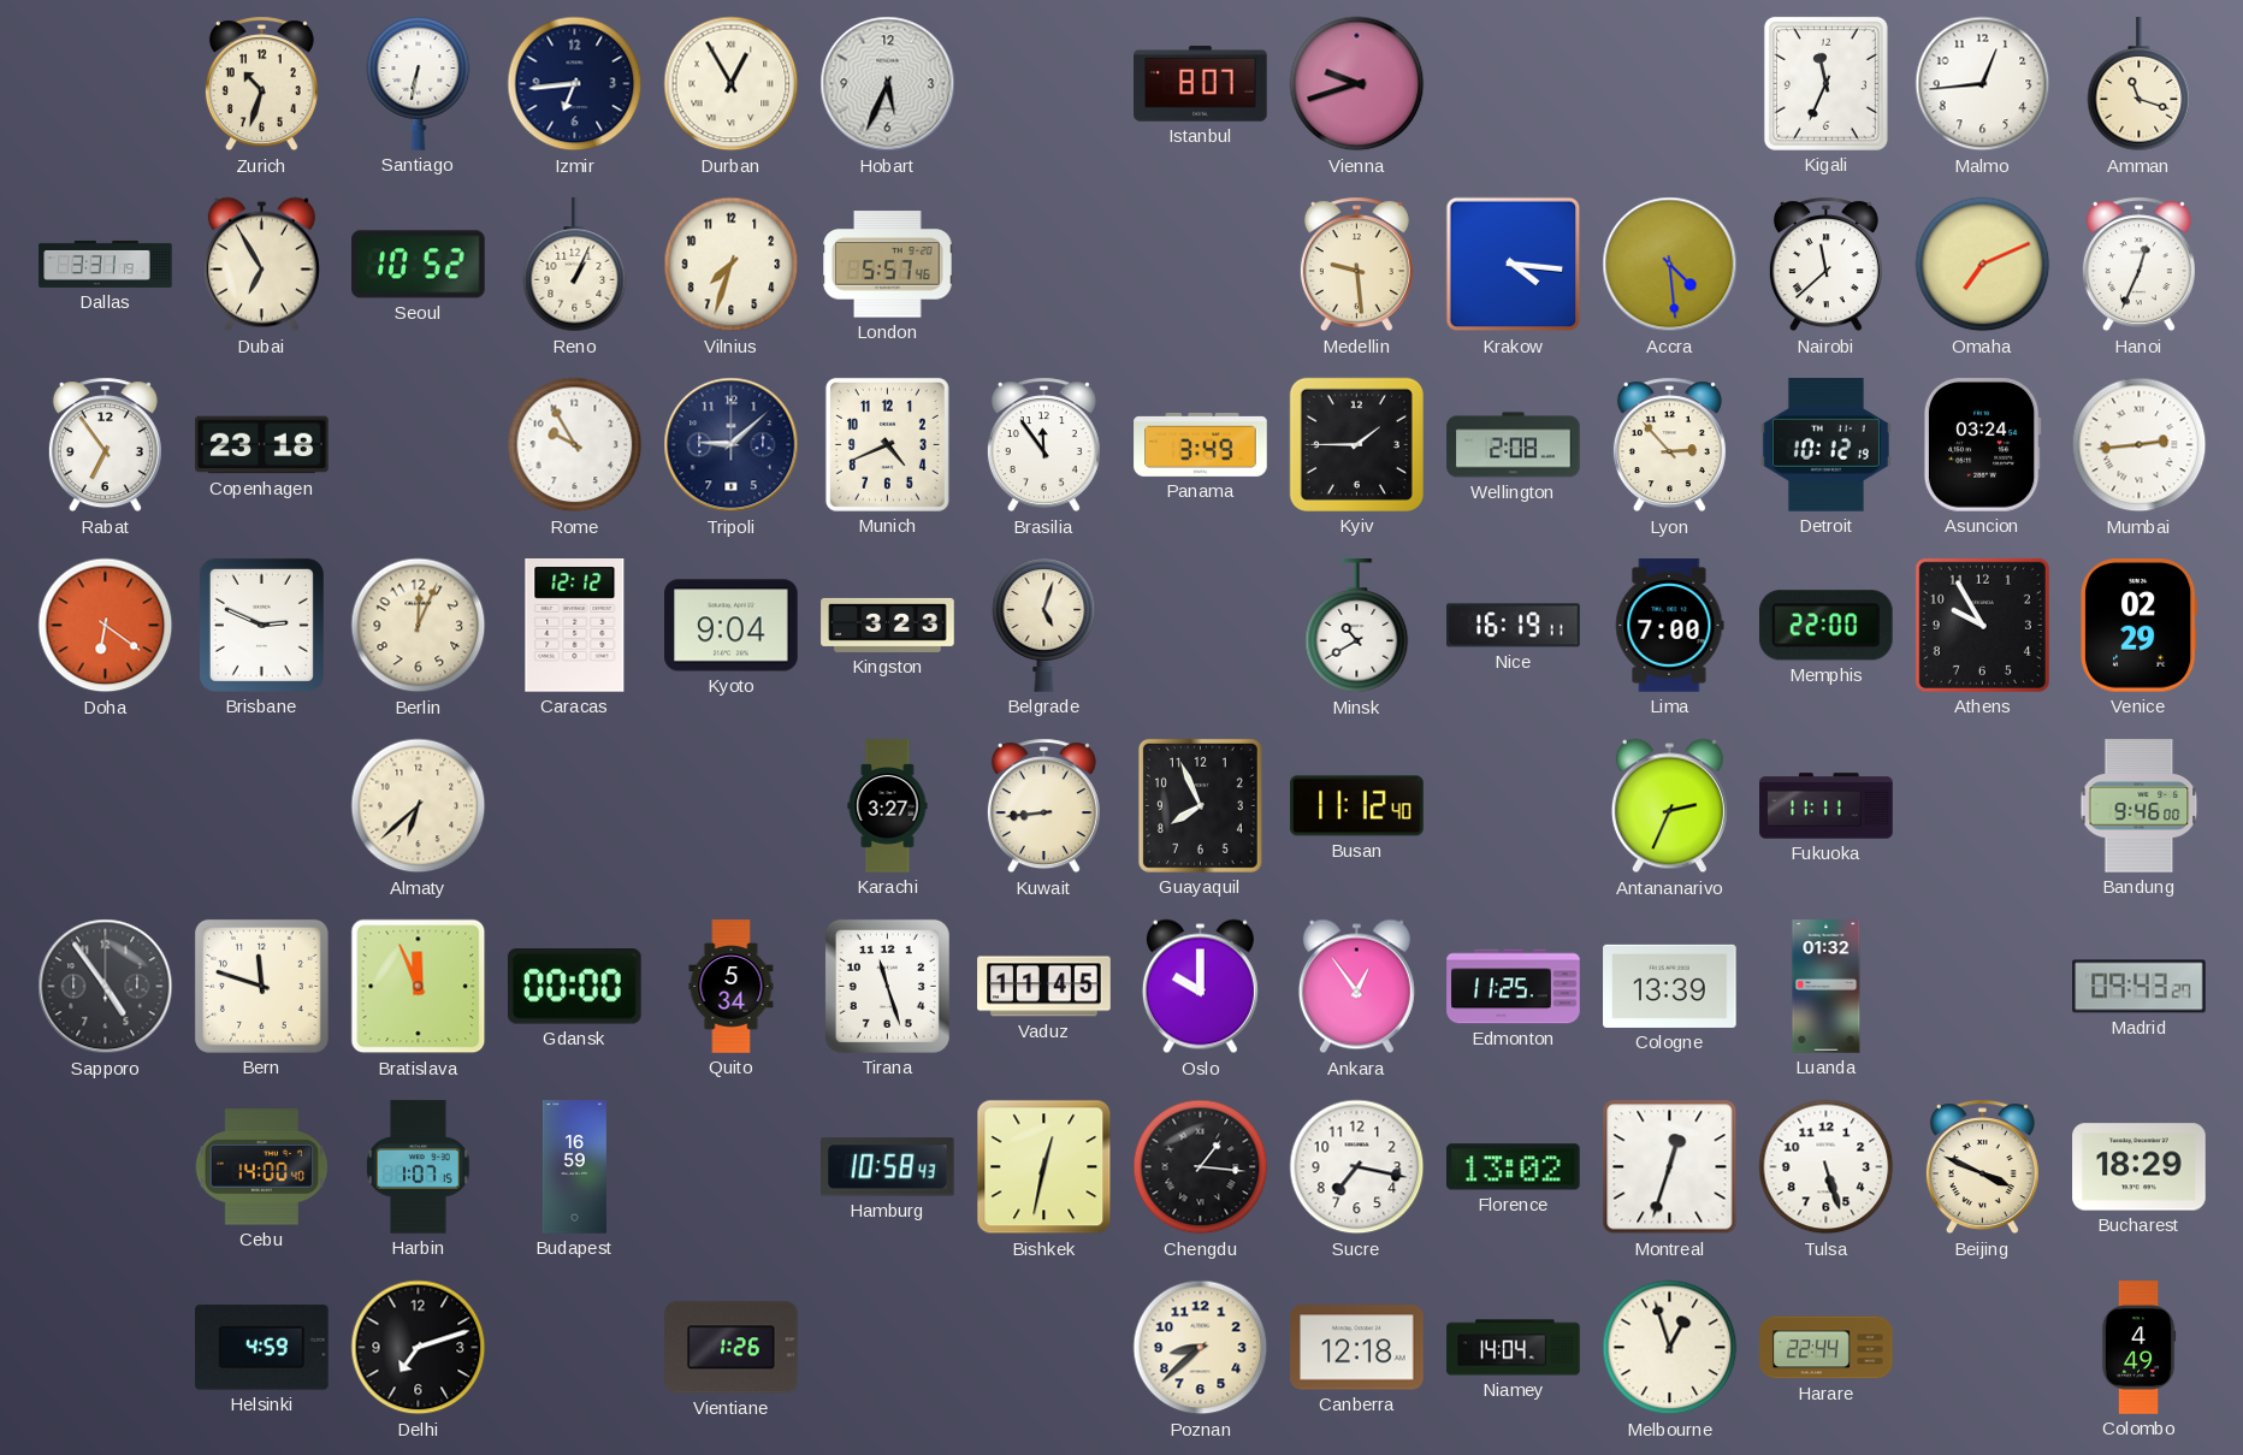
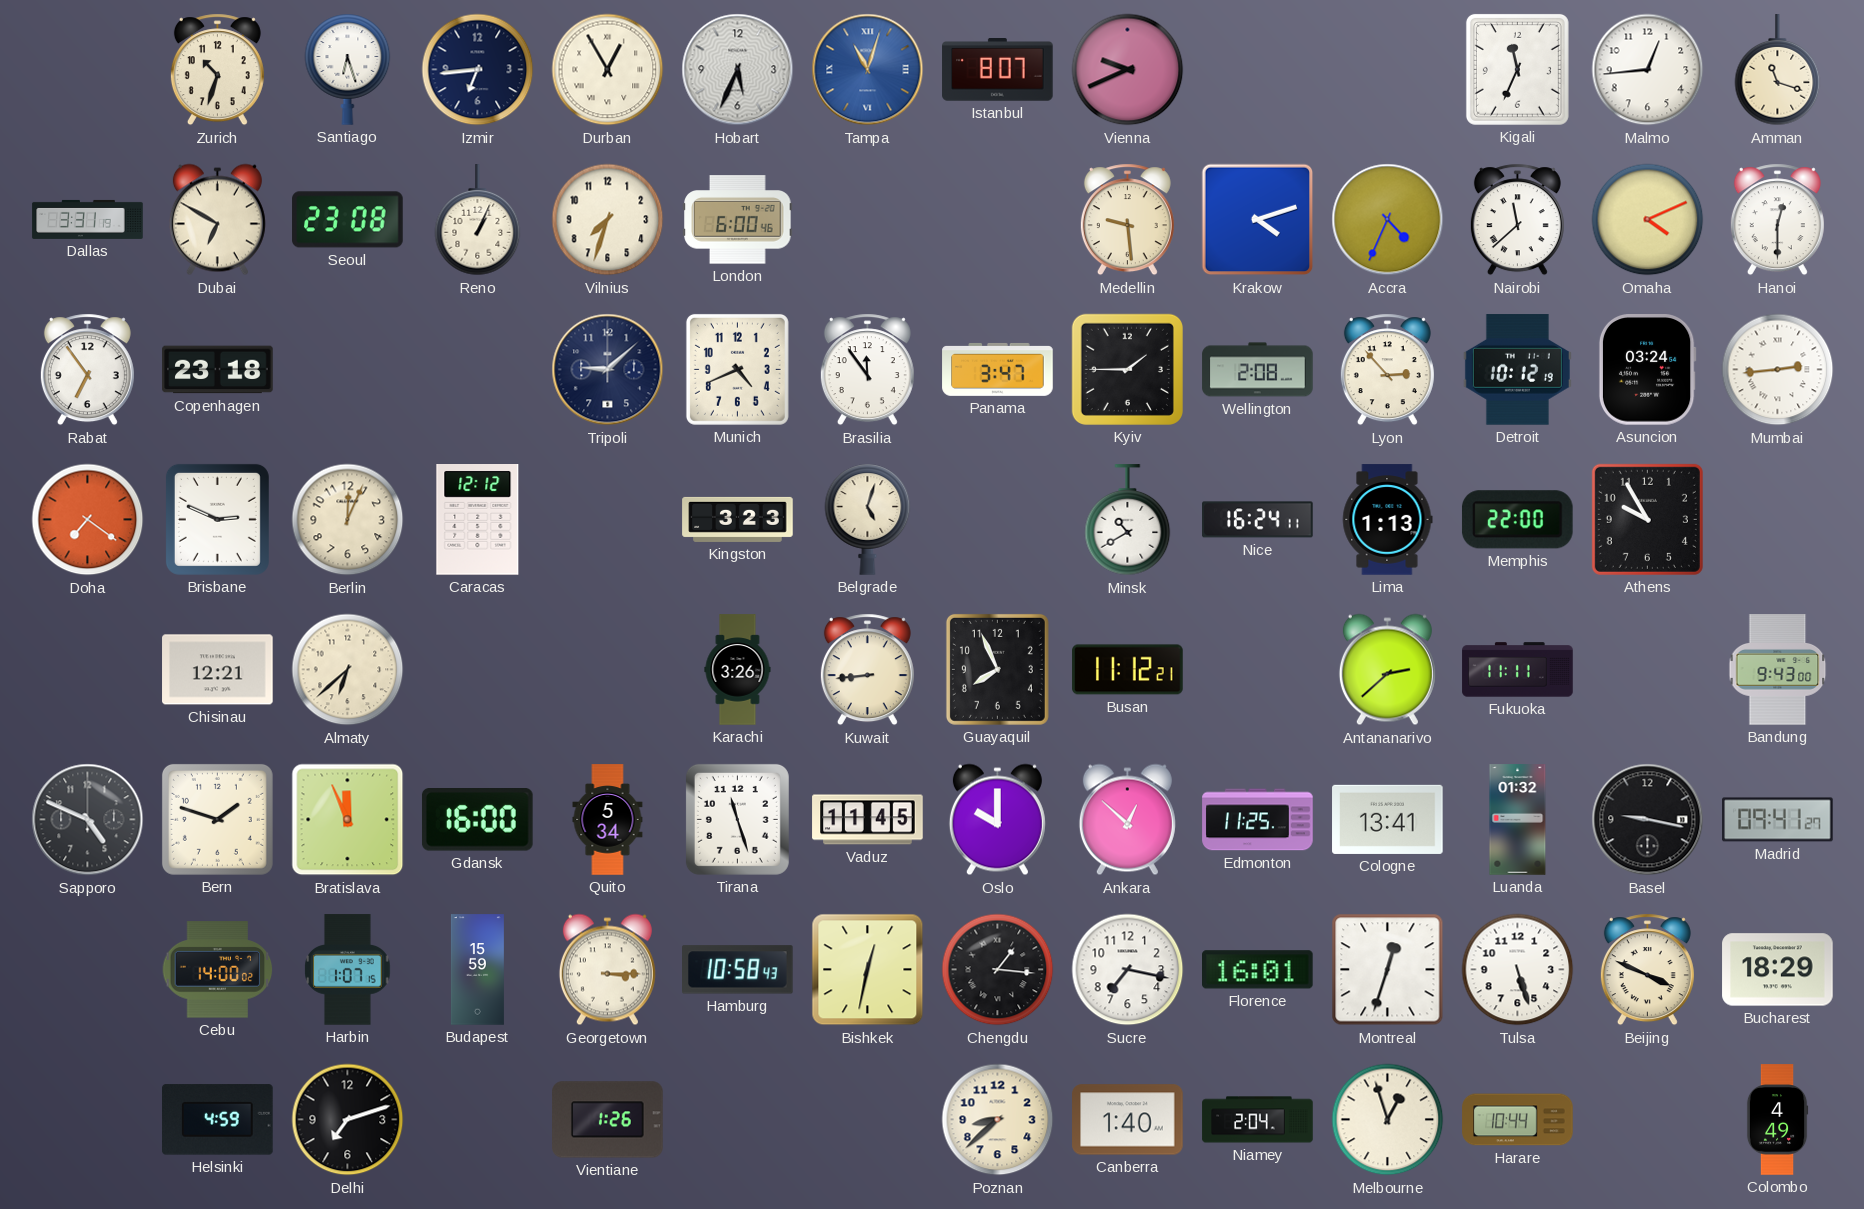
Santiago: 6:32 -> 6:27
Tampa: none -> 11:03
Vienna: 9:42 -> 9:41
Dubai: 6:55 -> 6:50
Seoul: 10:52 -> 23:08
London: 5:57 -> 6:00
Krakow: 4:16 -> 4:12
Accra: 4:29 -> 4:34
Omaha: 7:11 -> 4:11
Hanoi: 12:34 -> 12:30
Rome: 9:55 -> none
Panama: 3:49 -> 3:47
Doha: 6:21 -> 7:21
Kyoto: 9:04 -> none
Nice: 16:19 -> 16:24
Lima: 7:00 -> 1:13
Venice: 02:29 -> none
Chisinau: none -> 12:21
Karachi: 3:27 -> 3:26
Busan: 11:12:40 -> 11:12:21
Antananarivo: 2:34 -> 2:38
Bandung: 9:46 -> 9:43
Sapporo: 4:54 -> 4:49
Bern: 11:48 -> 1:48
Gdansk: 00:00 -> 16:00
Ankara: 12:54 -> 12:52
Cologne: 13:39 -> 13:41
Basel: none -> 9:17
Madrid: 09:43 -> 09:41
Cebu: 14:00:40 -> 14:00:02
Budapest: 16:59 -> 15:59
Georgetown: none -> 3:15
Florence: 13:02 -> 16:01
Canberra: 12:18 -> 1:40
Niamey: 14:04 -> 2:04
Harare: 22:44 -> 10:44
